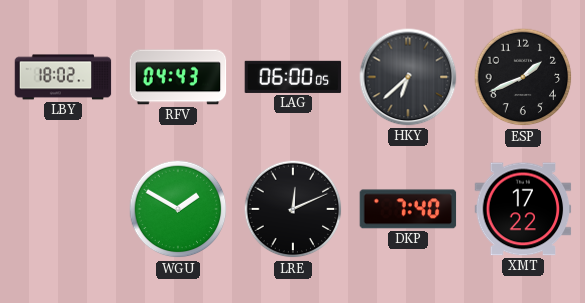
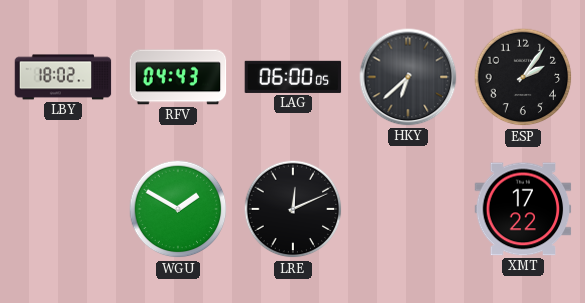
ESP: 1:41 -> 2:06
DKP: 7:40 -> none
